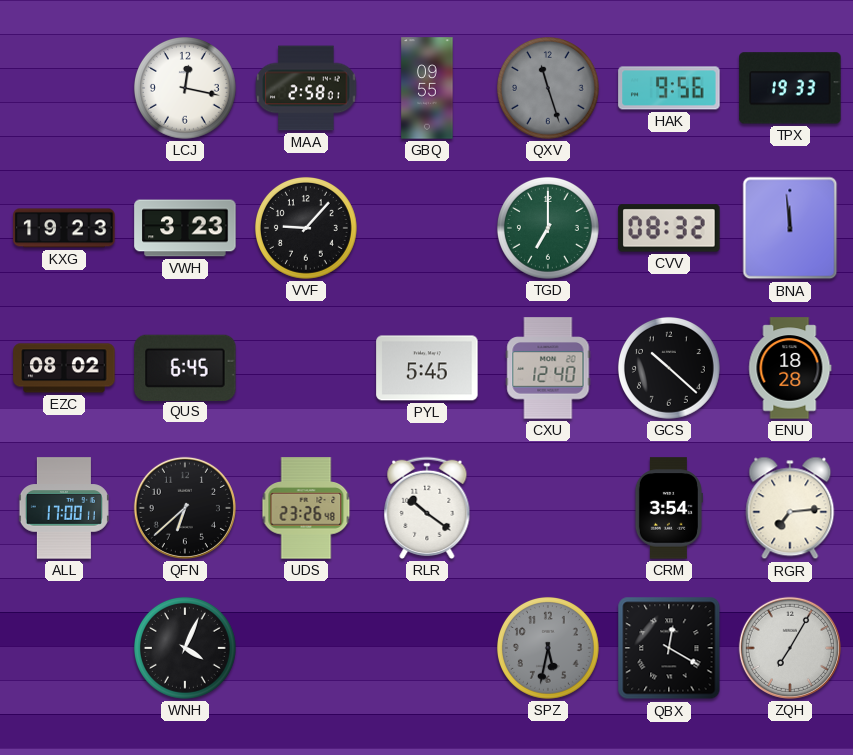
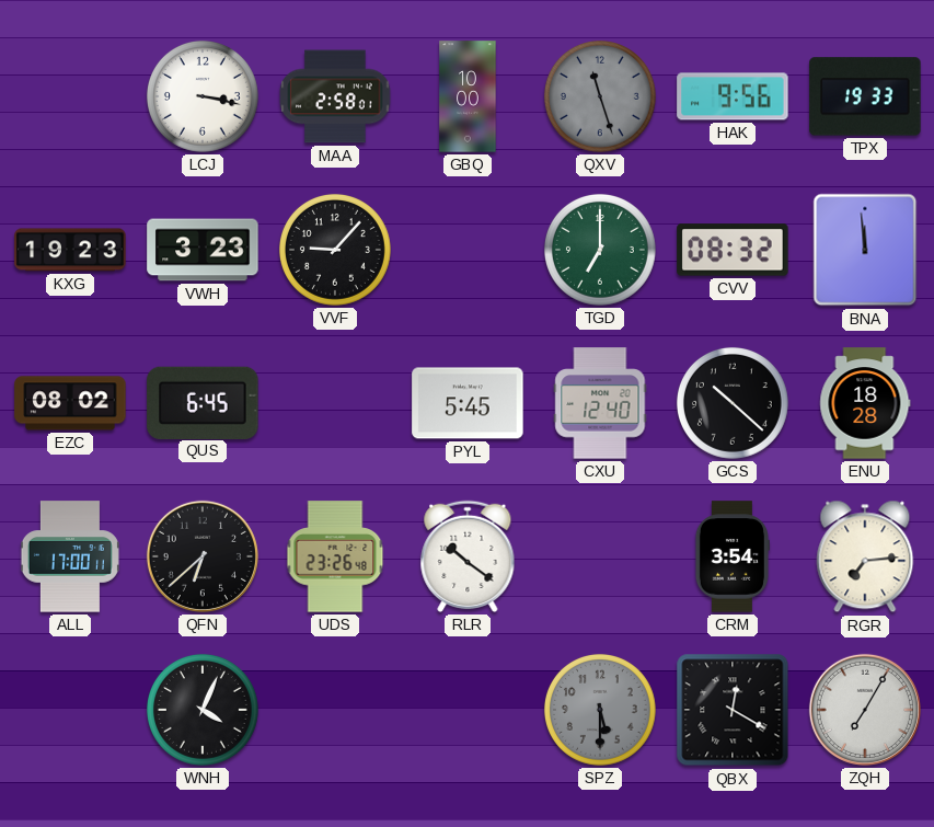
LCJ: 12:17 -> 3:17
GBQ: 09:55 -> 10:00
SPZ: 5:32 -> 5:30
